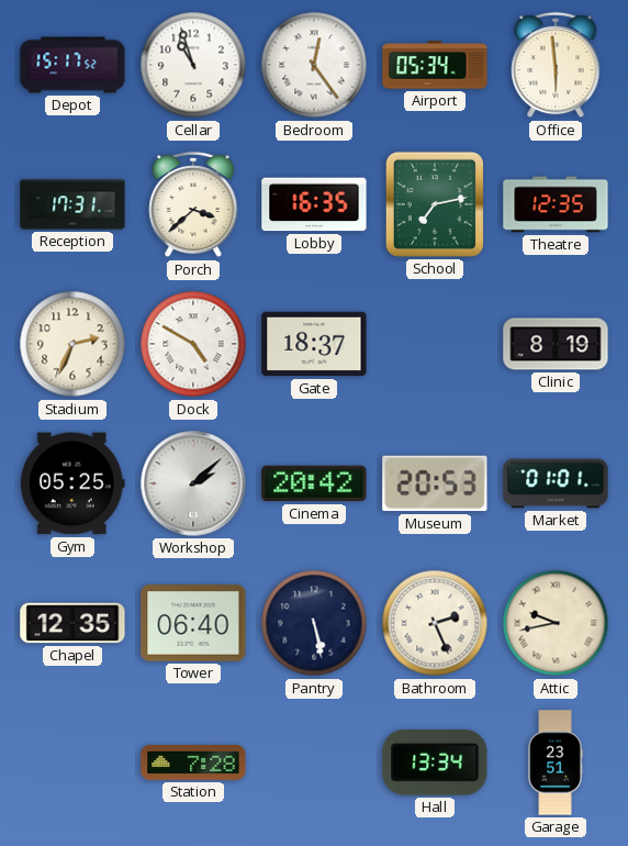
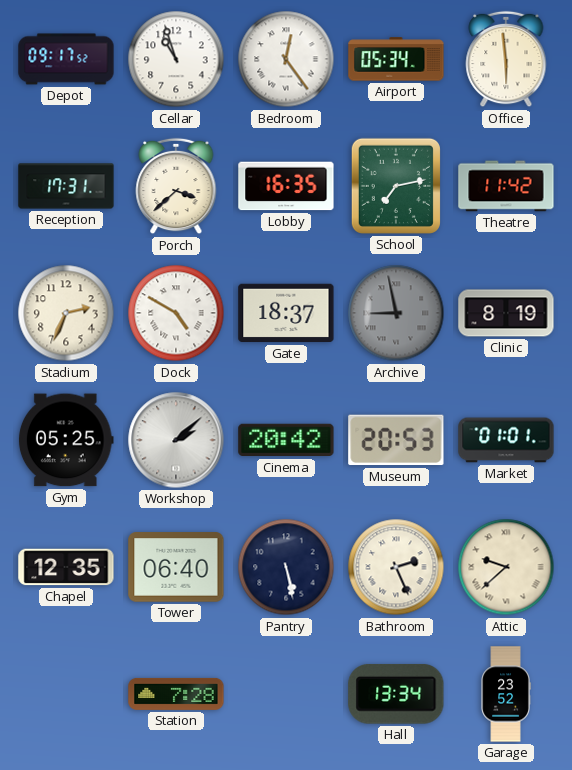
Depot: 15:17 -> 09:17
Theatre: 12:35 -> 11:42
Archive: none -> 8:58
Attic: 9:43 -> 9:38
Garage: 23:51 -> 23:52
